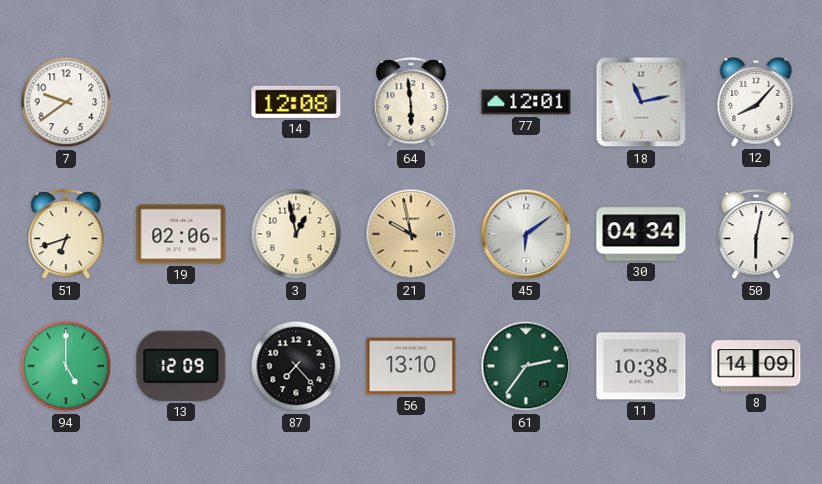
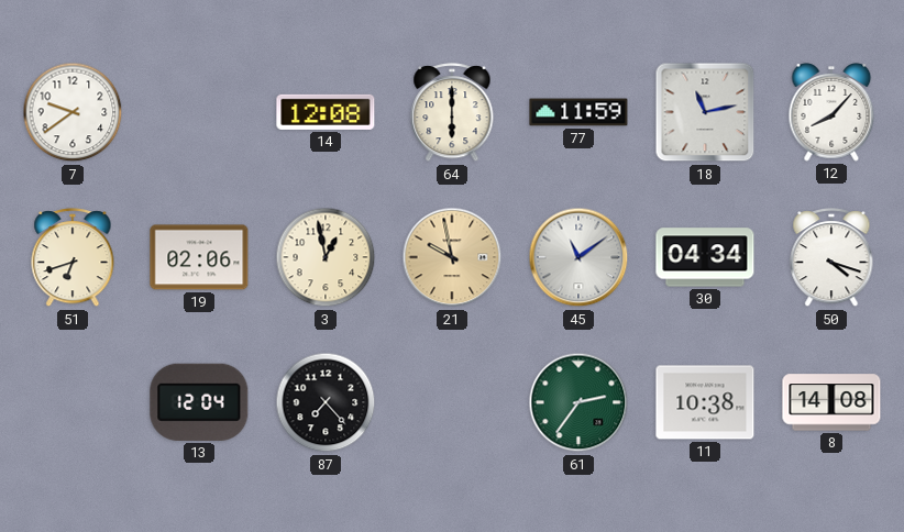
64: 5:59 -> 6:00
77: 12:01 -> 11:59
45: 6:09 -> 11:09
50: 6:02 -> 4:18
94: 5:00 -> none
13: 12:09 -> 12:04
56: 13:10 -> none
8: 14:09 -> 14:08
